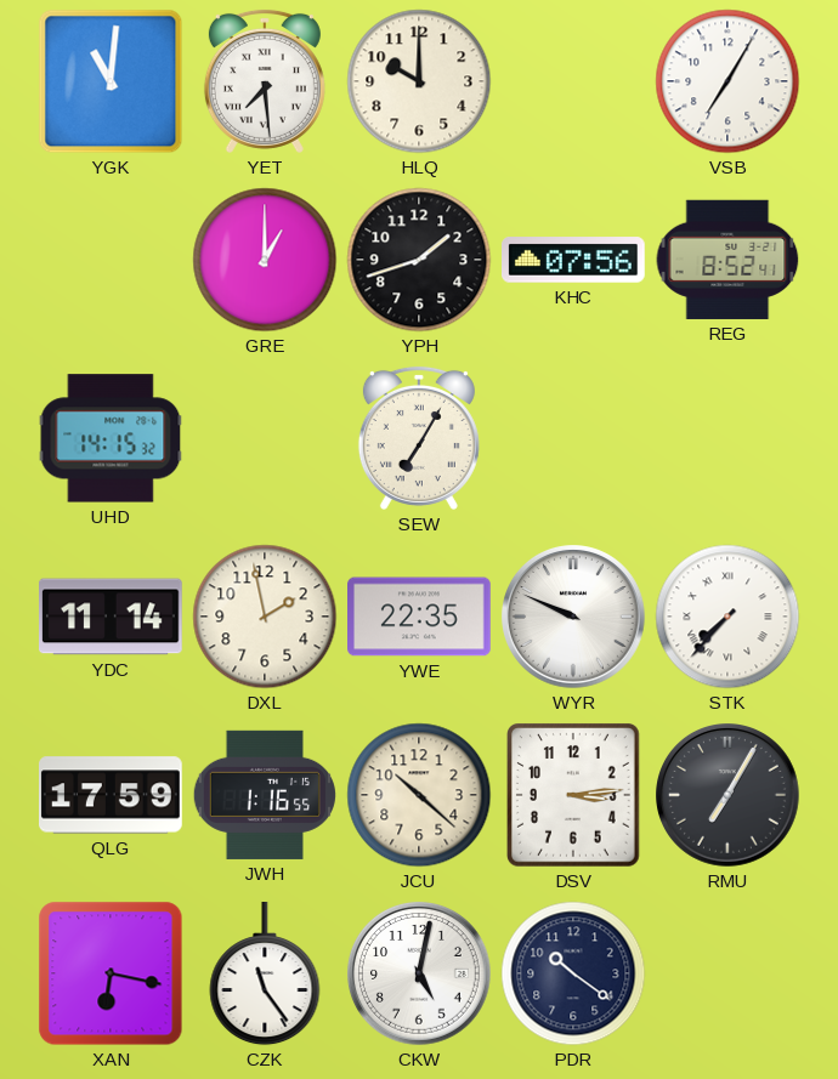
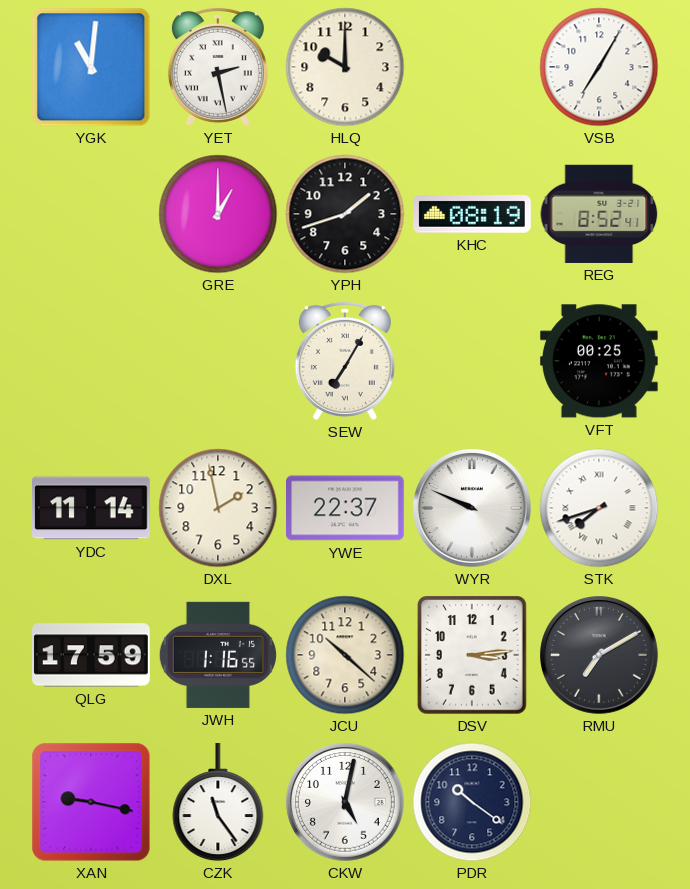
YET: 7:29 -> 2:28
KHC: 07:56 -> 08:19
UHD: 14:15 -> none
VFT: none -> 00:25
YWE: 22:35 -> 22:37
STK: 7:37 -> 7:42
RMU: 7:05 -> 7:10
XAN: 6:17 -> 9:17
